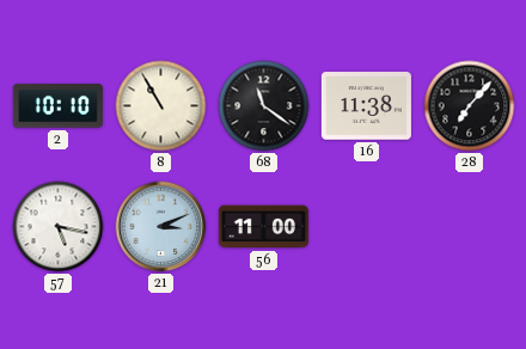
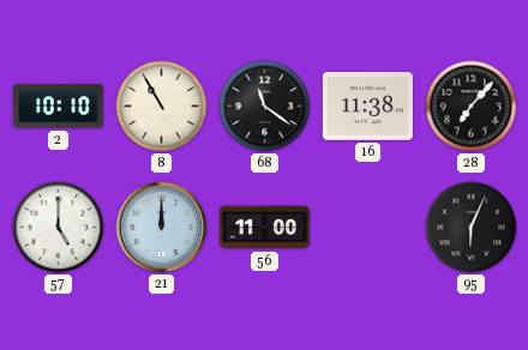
57: 5:17 -> 5:00
21: 3:11 -> 12:00
95: none -> 6:04
